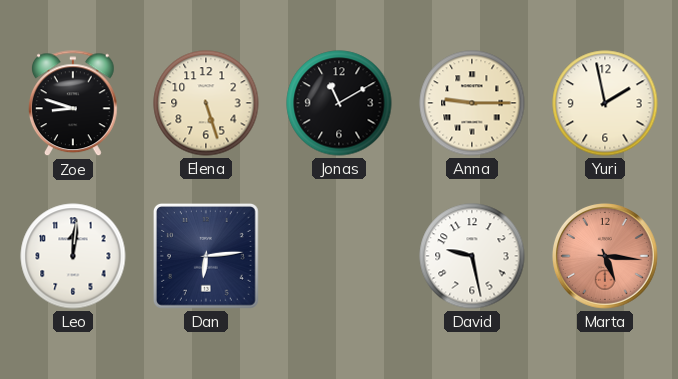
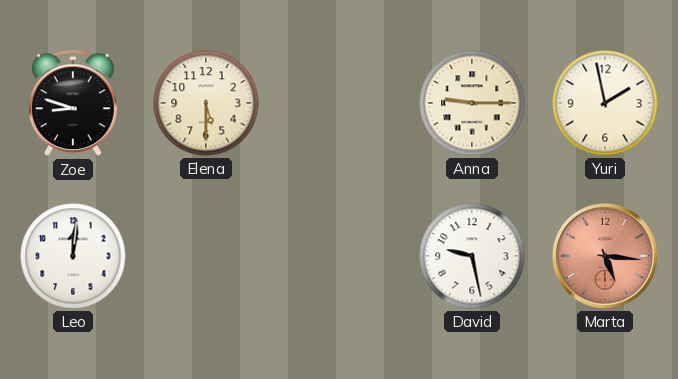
Elena: 5:27 -> 5:30
Jonas: 11:10 -> none
Dan: 6:14 -> none
